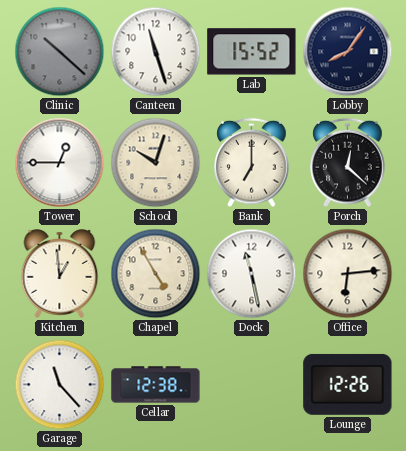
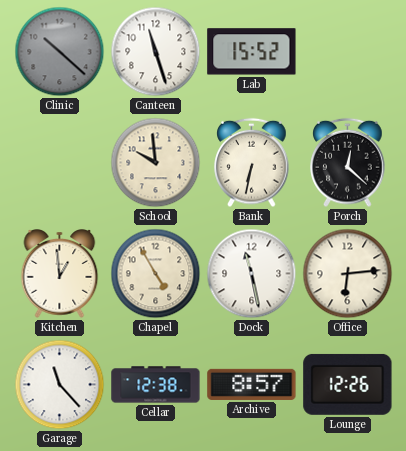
Lobby: 8:06 -> none
Tower: 12:45 -> none
School: 10:03 -> 9:59
Bank: 7:00 -> 6:32
Archive: none -> 8:57
